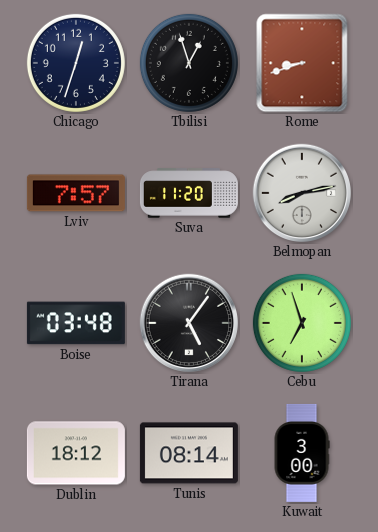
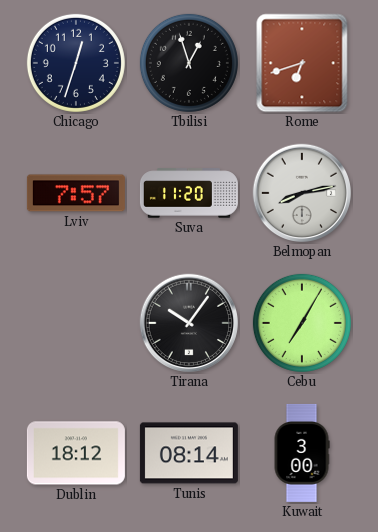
Rome: 8:42 -> 6:42
Boise: 03:48 -> none
Tirana: 5:06 -> 10:06
Cebu: 6:57 -> 7:05
